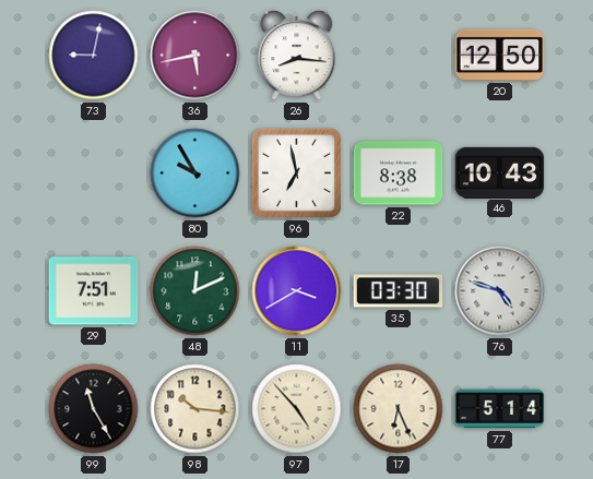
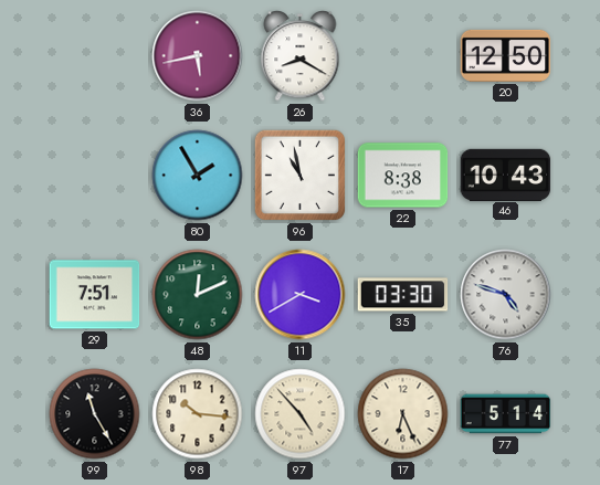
73: 9:02 -> none
26: 8:16 -> 8:20
80: 9:55 -> 1:55
96: 6:58 -> 10:58
